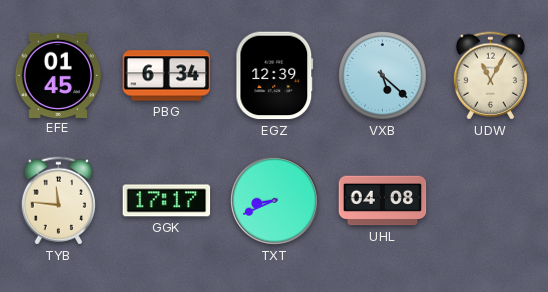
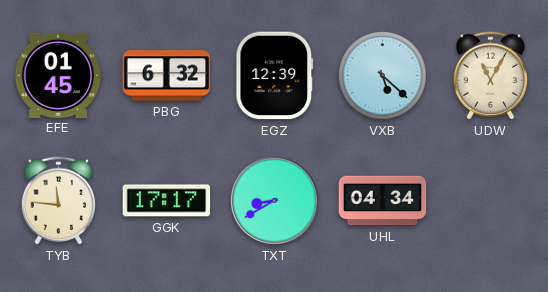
PBG: 6:34 -> 6:32
TXT: 8:41 -> 8:40
UHL: 04:08 -> 04:34
